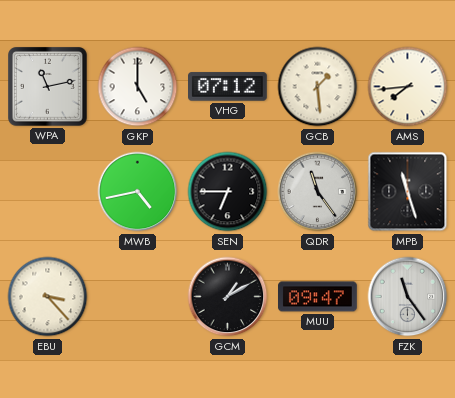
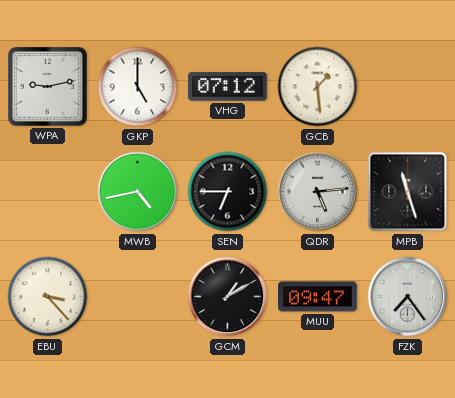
WPA: 11:13 -> 9:13
AMS: 7:44 -> none
QDR: 11:24 -> 5:14
FZK: 11:24 -> 7:24
